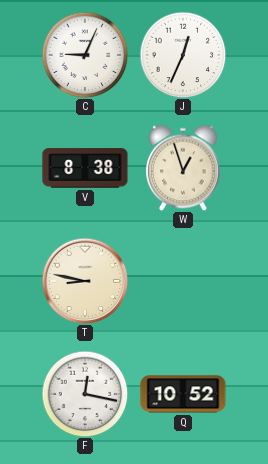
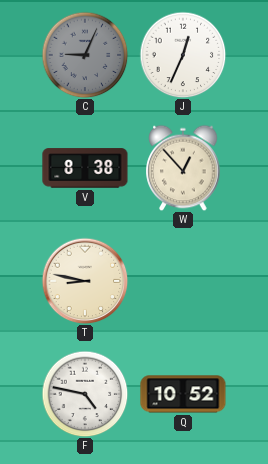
C dial: white -> grey
W: 12:57 -> 12:53
F: 12:17 -> 4:47
